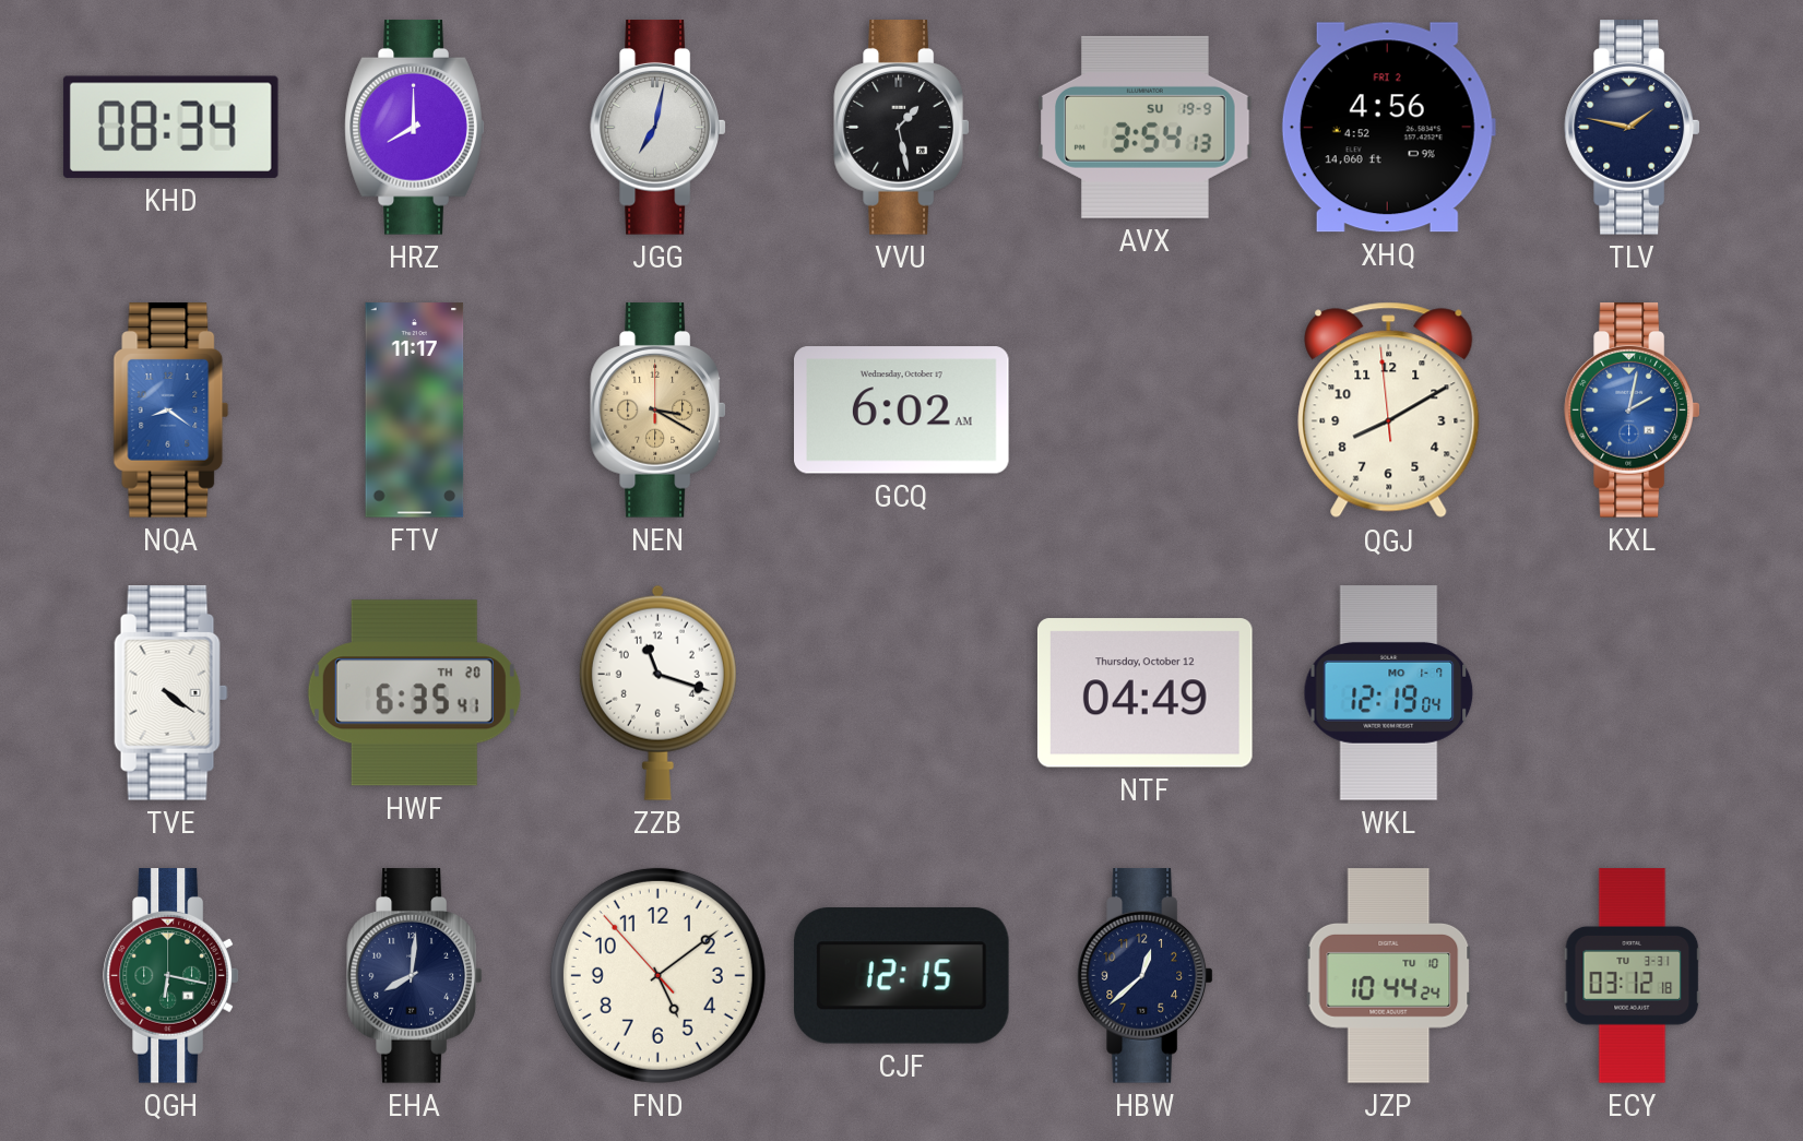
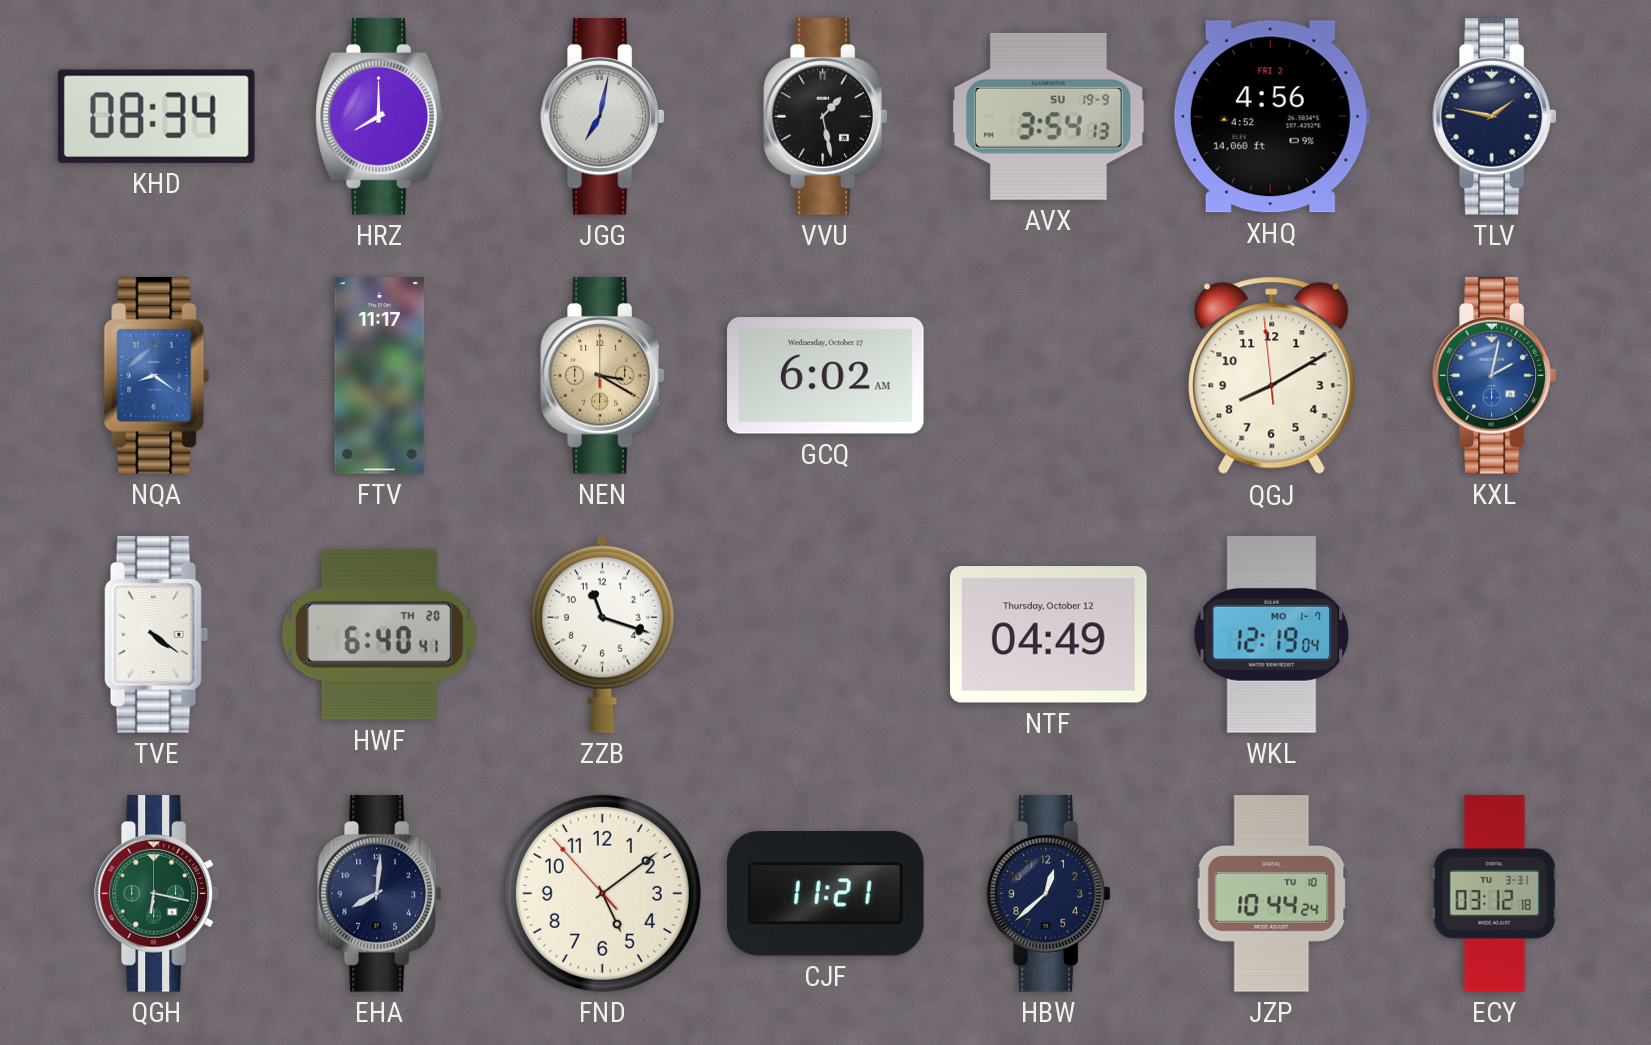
HWF: 6:35 -> 6:40
CJF: 12:15 -> 11:21
